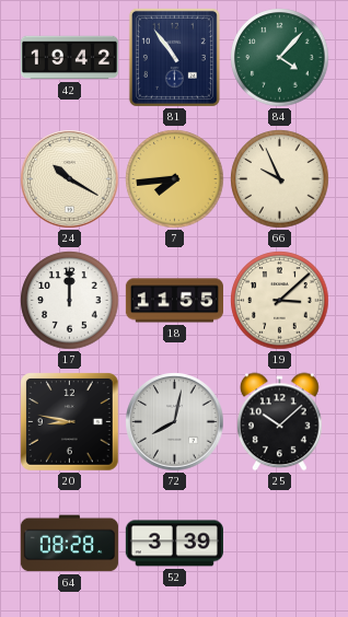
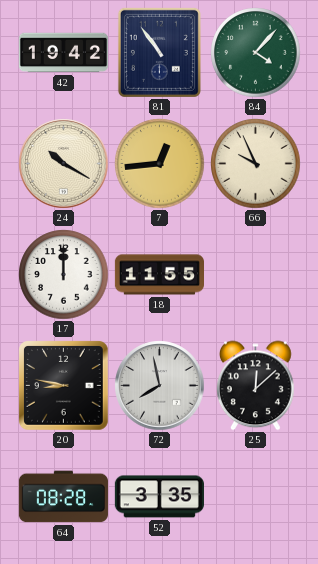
7: 7:44 -> 12:44
19: 3:08 -> none
72: 8:02 -> 7:58
25: 10:08 -> 12:08
52: 3:39 -> 3:35
